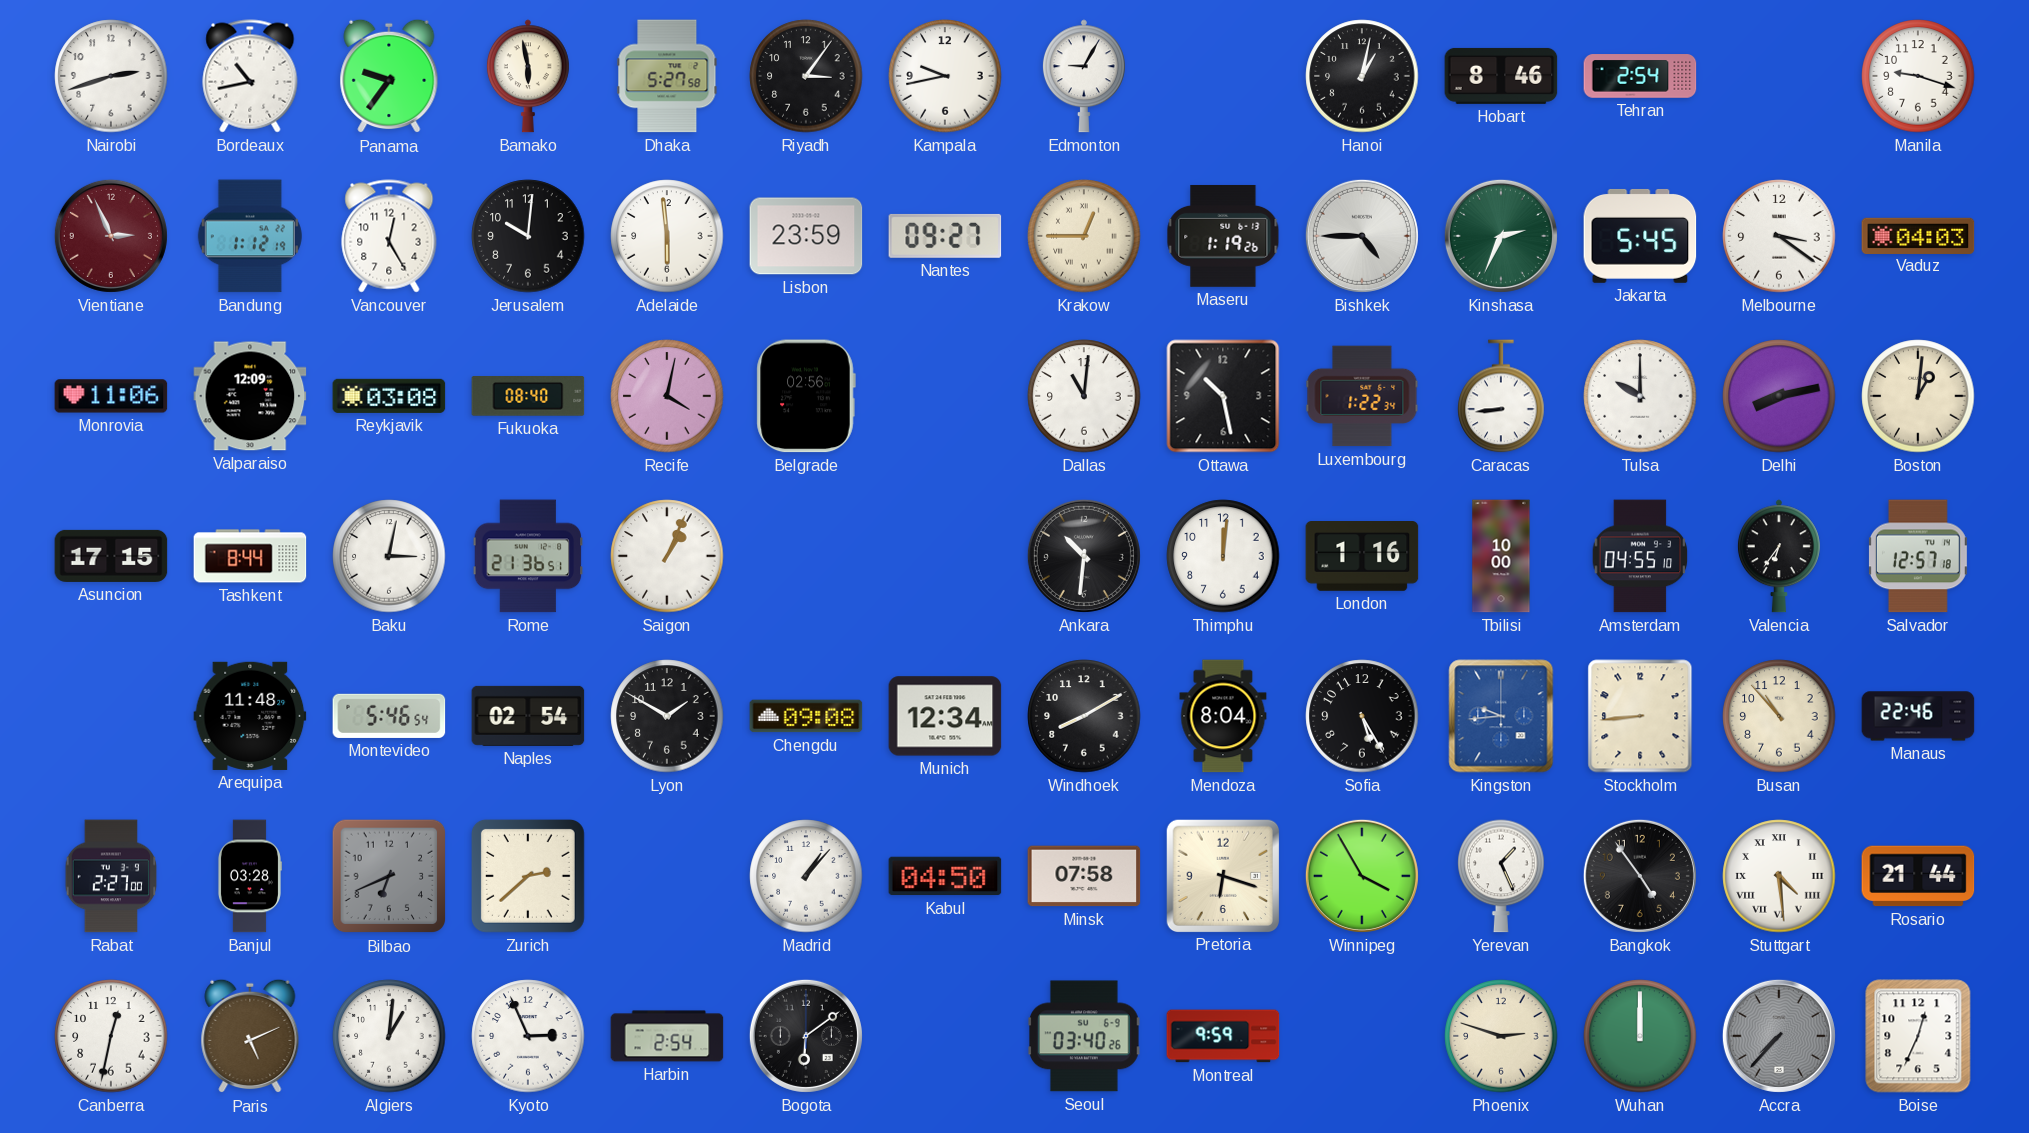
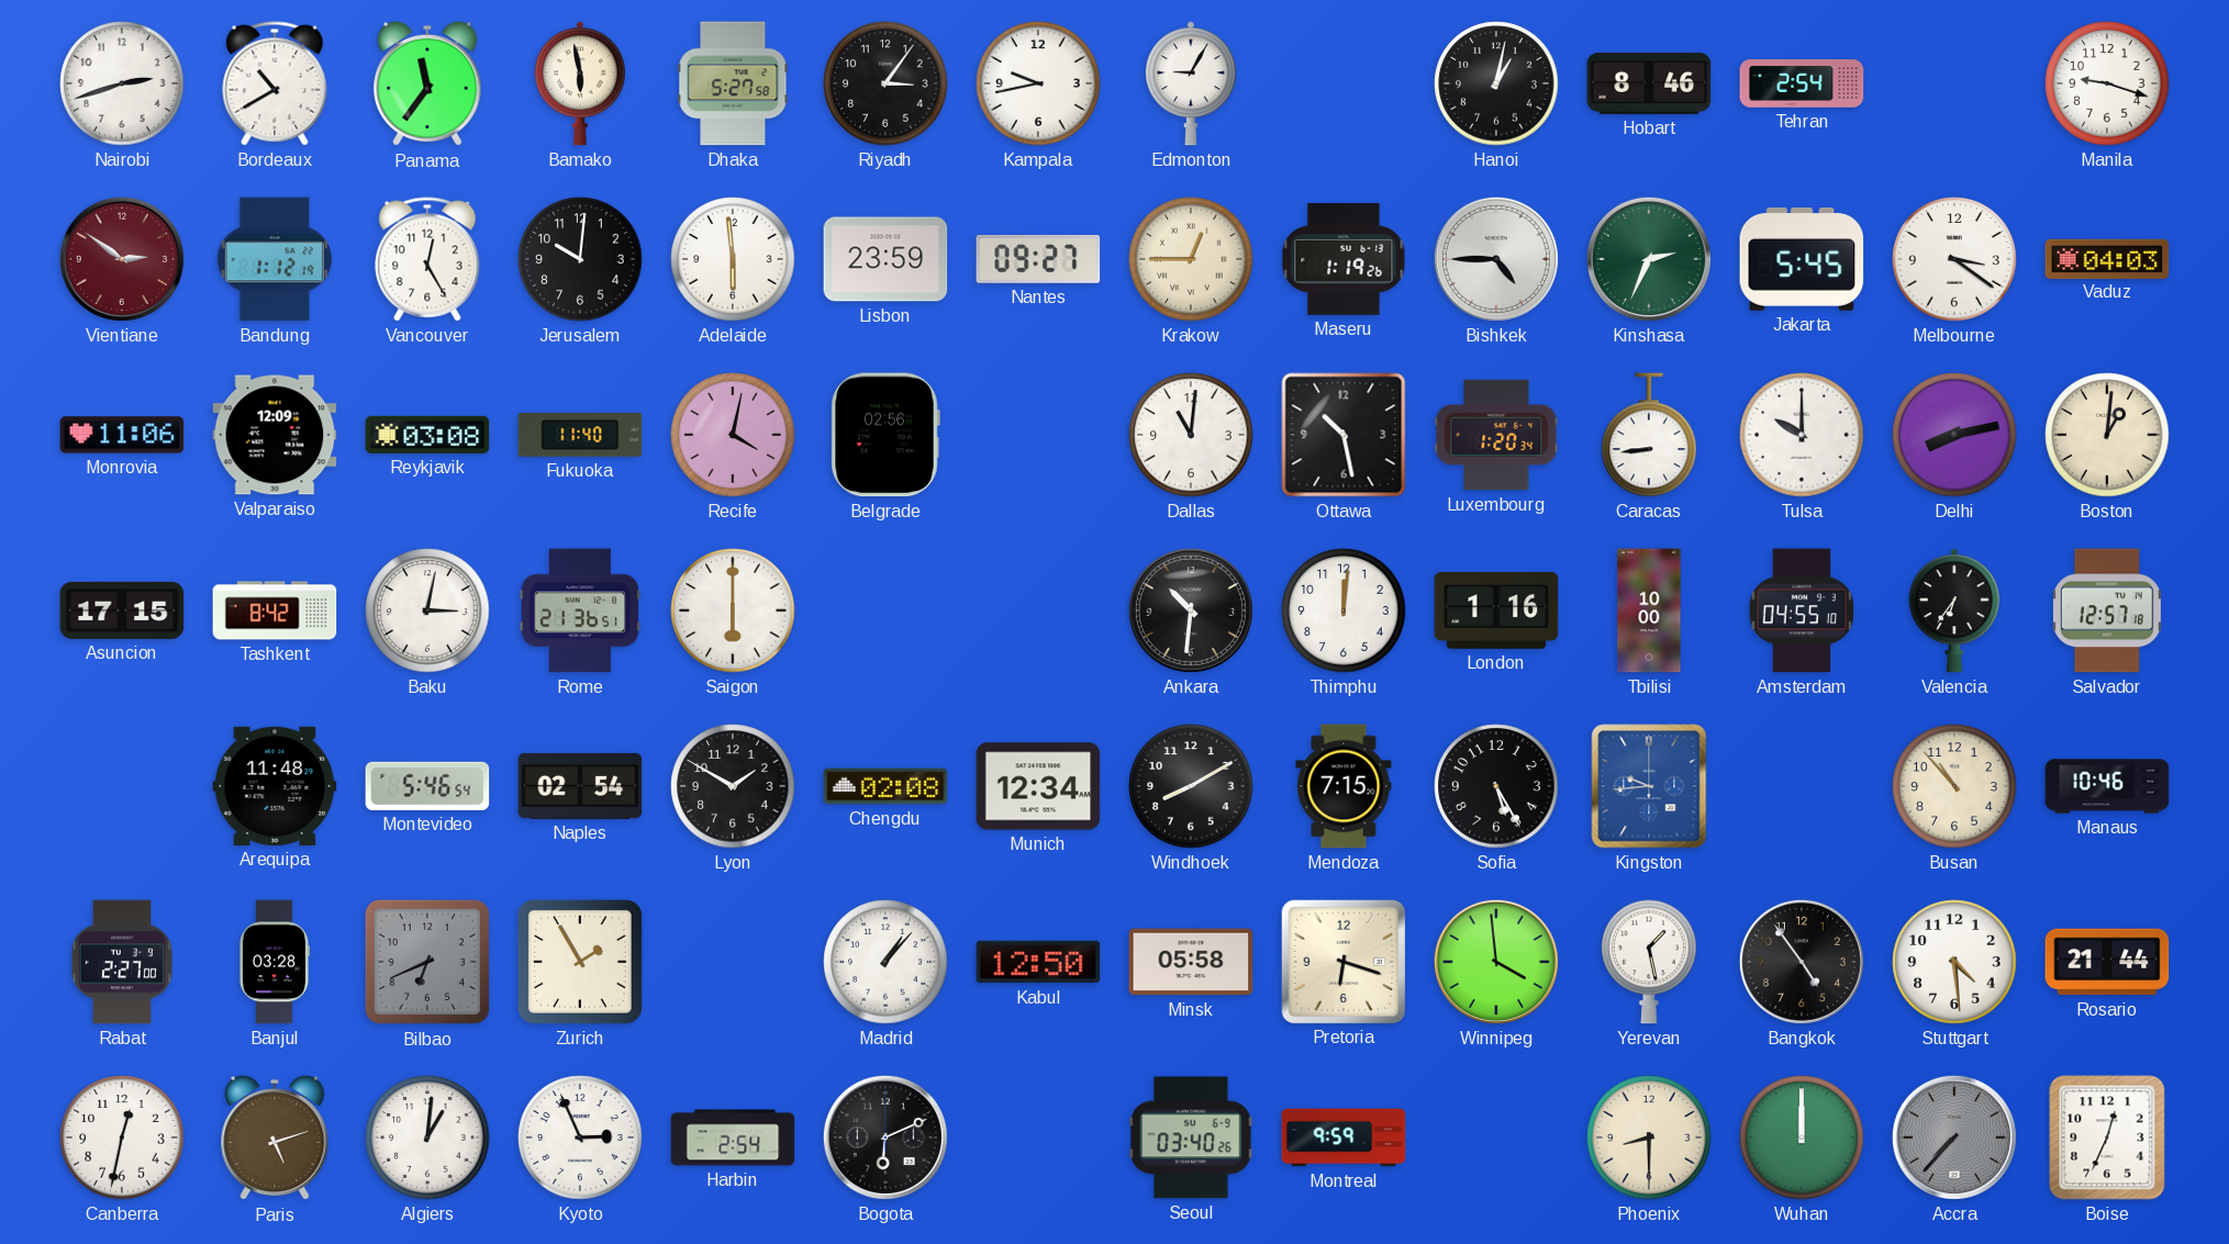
Bordeaux: 10:43 -> 10:40
Panama: 9:36 -> 11:36
Vientiane: 2:56 -> 2:51
Fukuoka: 08:40 -> 11:40
Luxembourg: 1:22 -> 1:20
Tashkent: 8:44 -> 8:42
Saigon: 1:04 -> 6:00
Chengdu: 09:08 -> 02:08
Mendoza: 8:04 -> 7:15
Stockholm: 8:44 -> none
Manaus: 22:46 -> 10:46
Zurich: 2:38 -> 1:55
Kabul: 04:50 -> 12:50
Minsk: 07:58 -> 05:58
Winnipeg: 3:55 -> 3:59
Yerevan: 1:26 -> 1:28
Stuttgart numerals: Roman -> Arabic
Paris: 5:11 -> 5:12
Bogota: 6:09 -> 6:11
Phoenix: 2:48 -> 8:30
